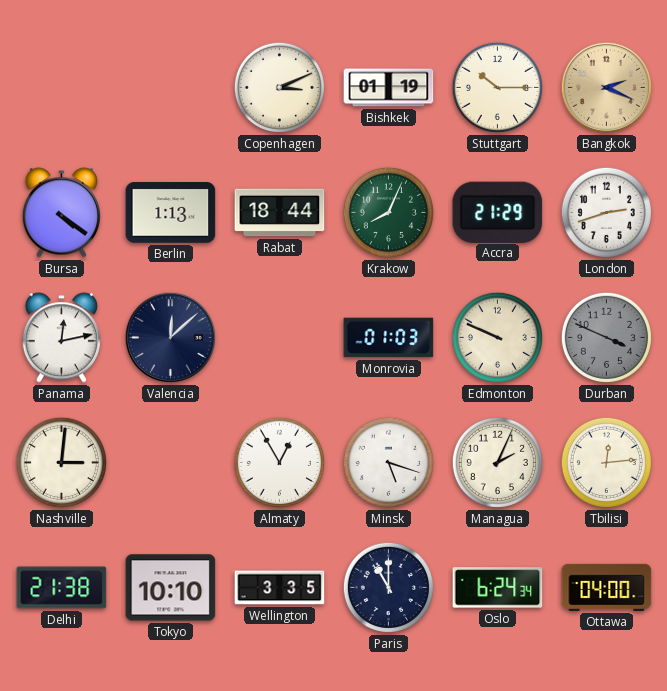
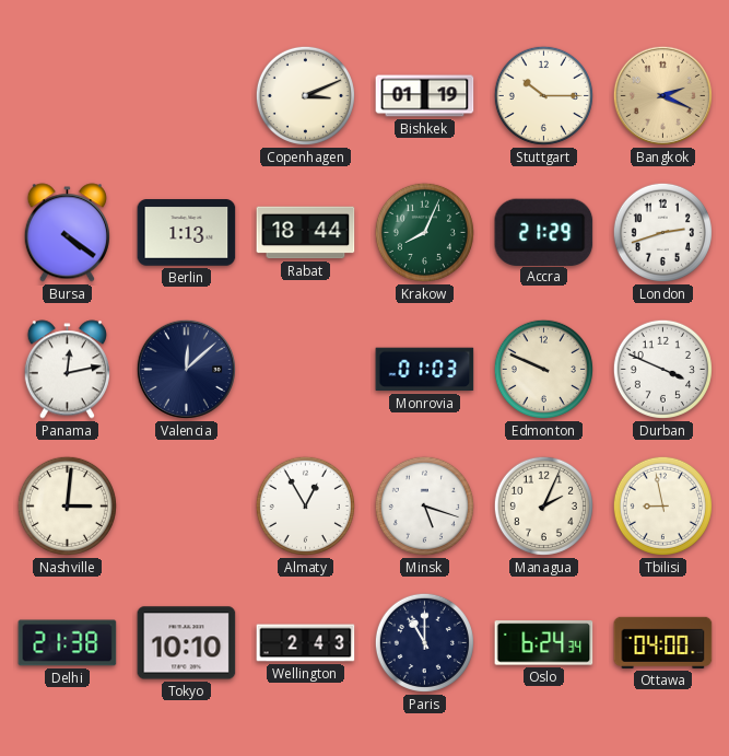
Durban dial: grey -> white
Tbilisi: 12:14 -> 8:58
Wellington: 3:35 -> 2:43
